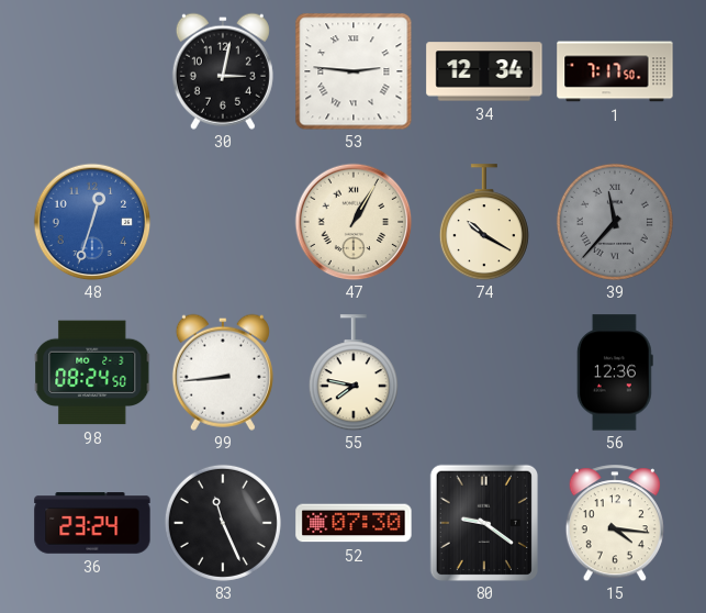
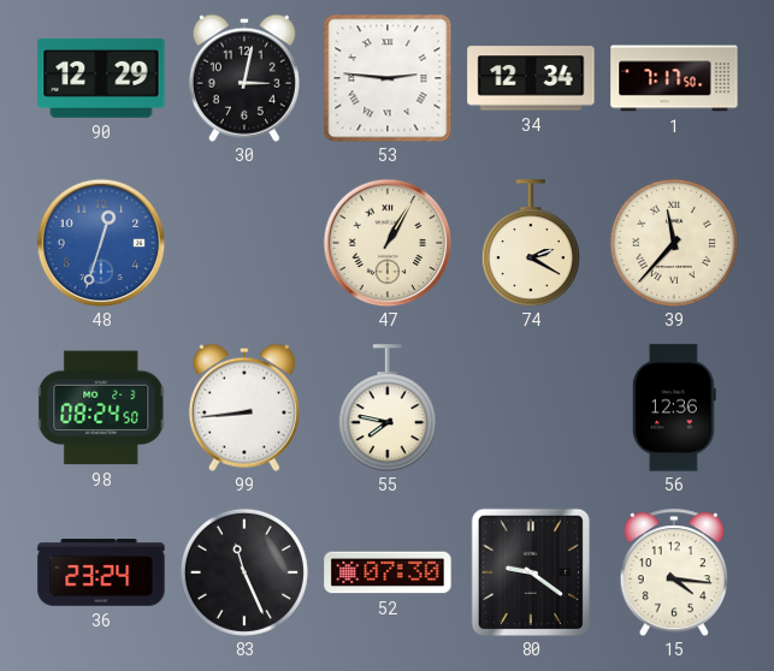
90: none -> 12:29
74: 10:20 -> 2:20
39 dial: grey -> cream
